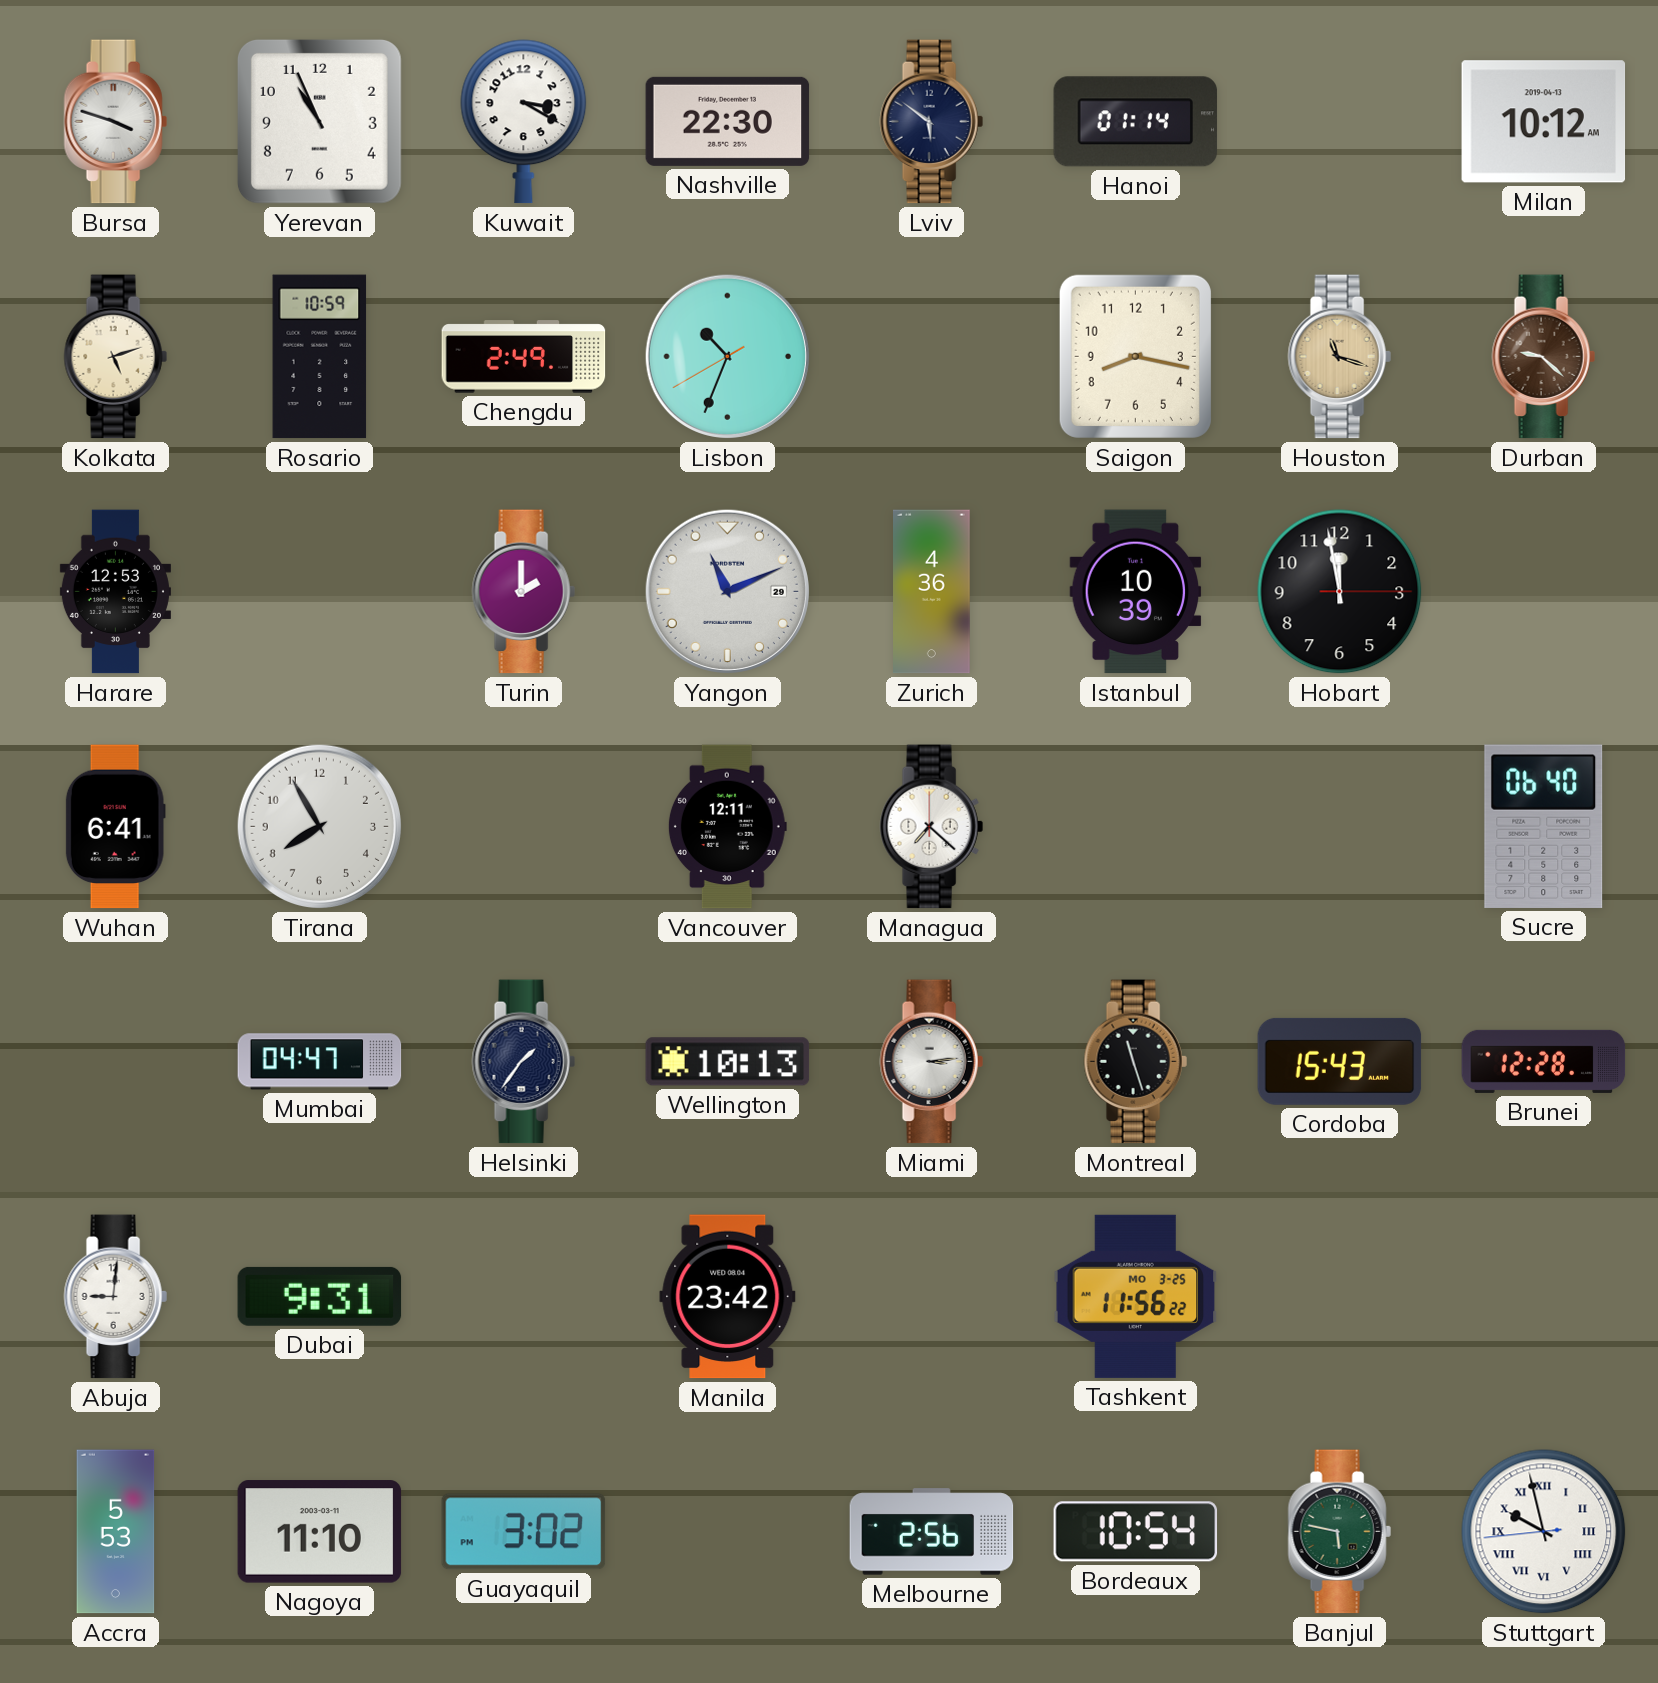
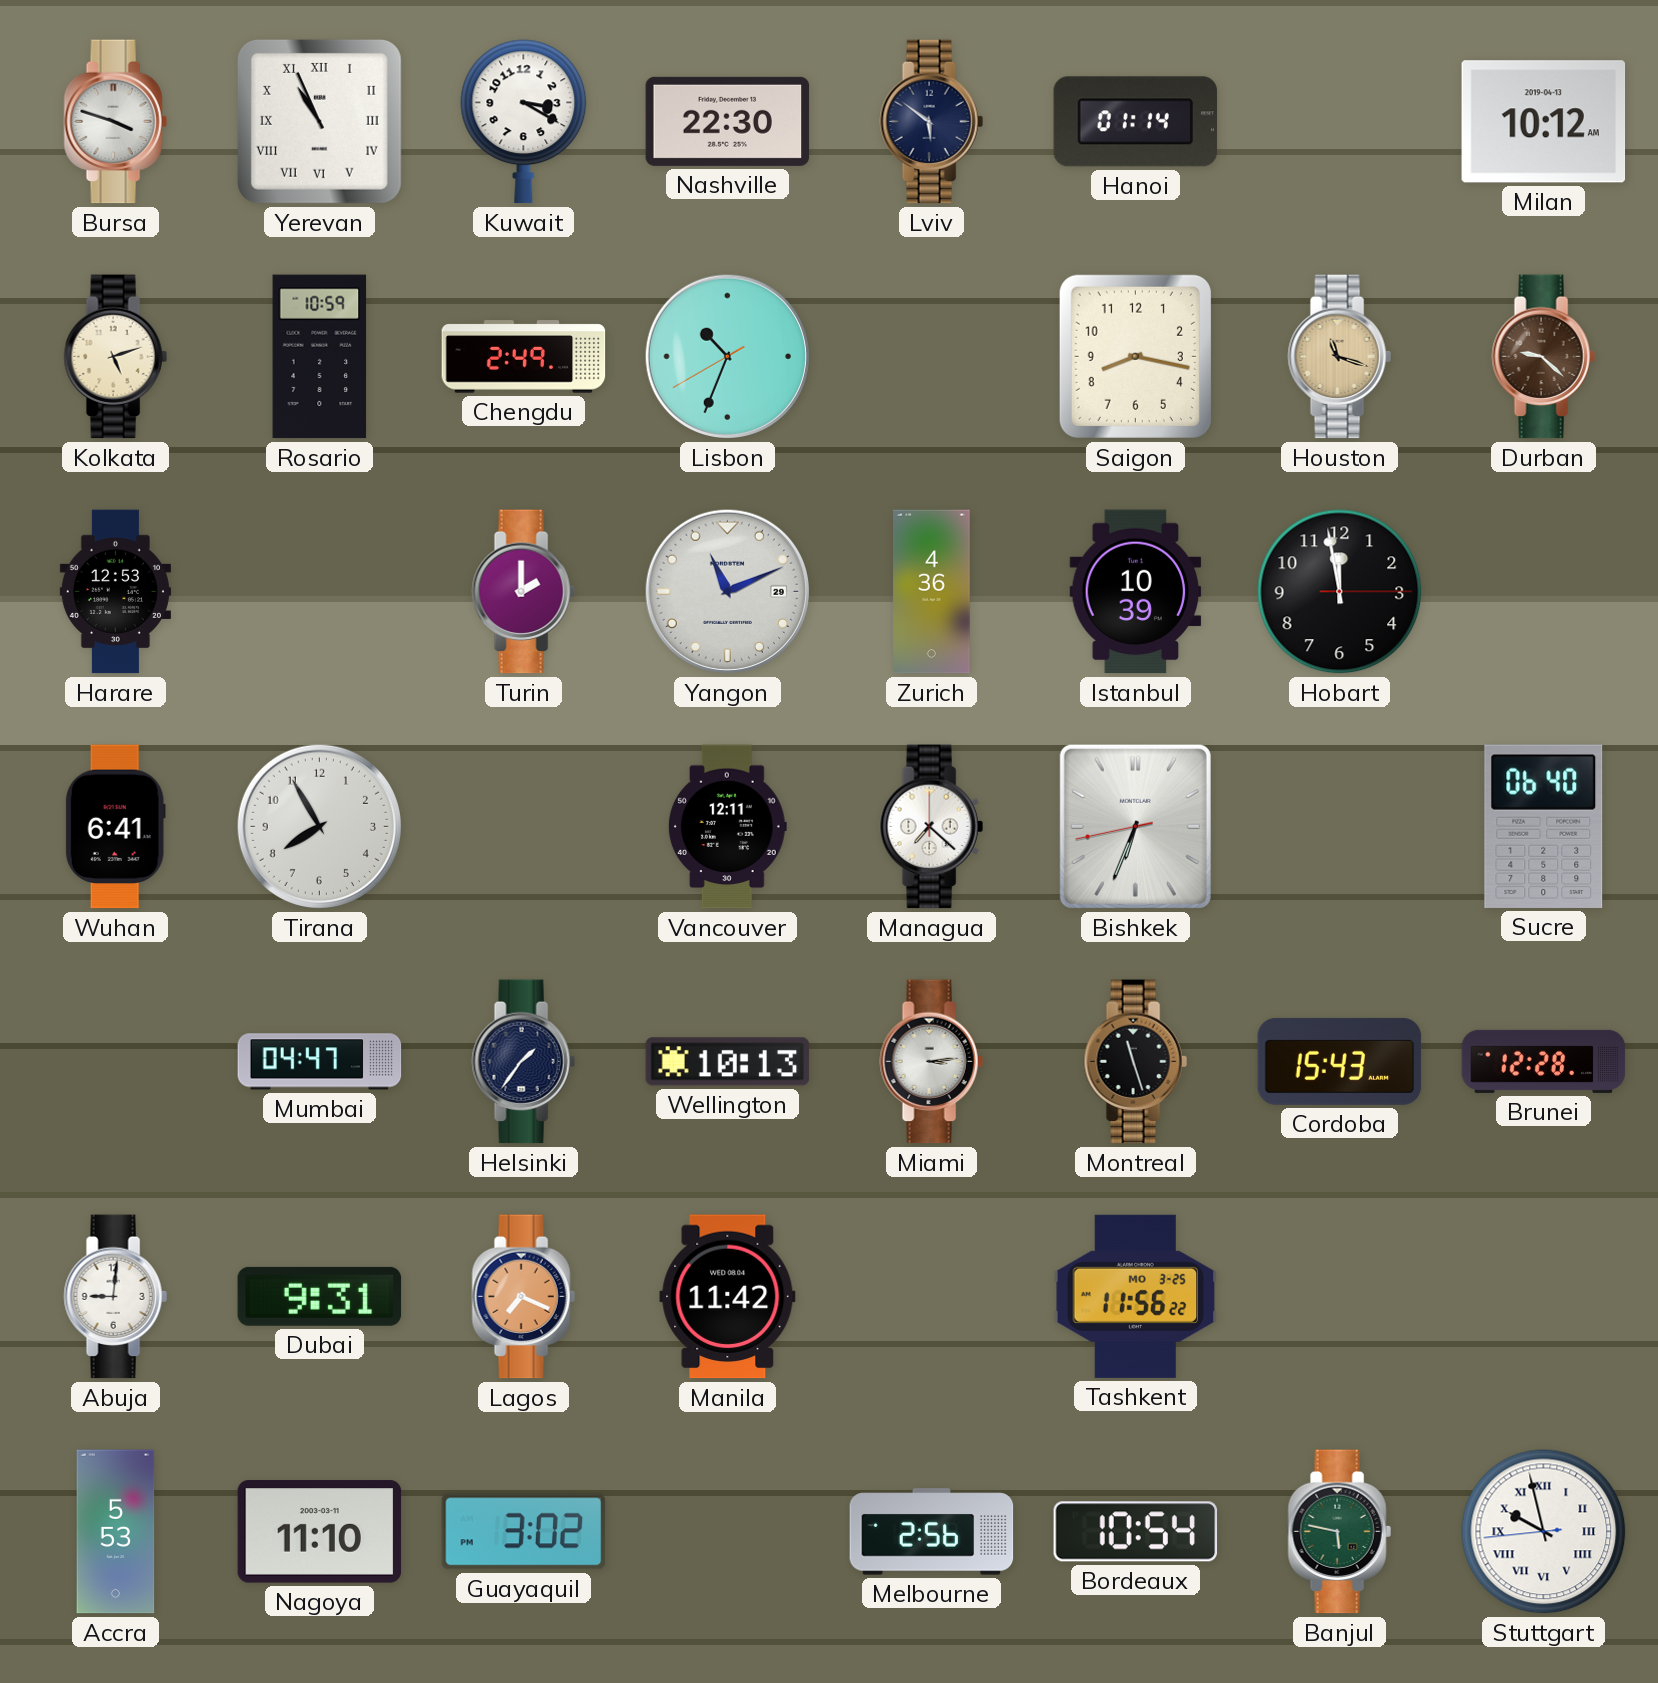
Yerevan numerals: Arabic -> Roman
Bishkek: none -> 6:33
Lagos: none -> 7:19
Manila: 23:42 -> 11:42
